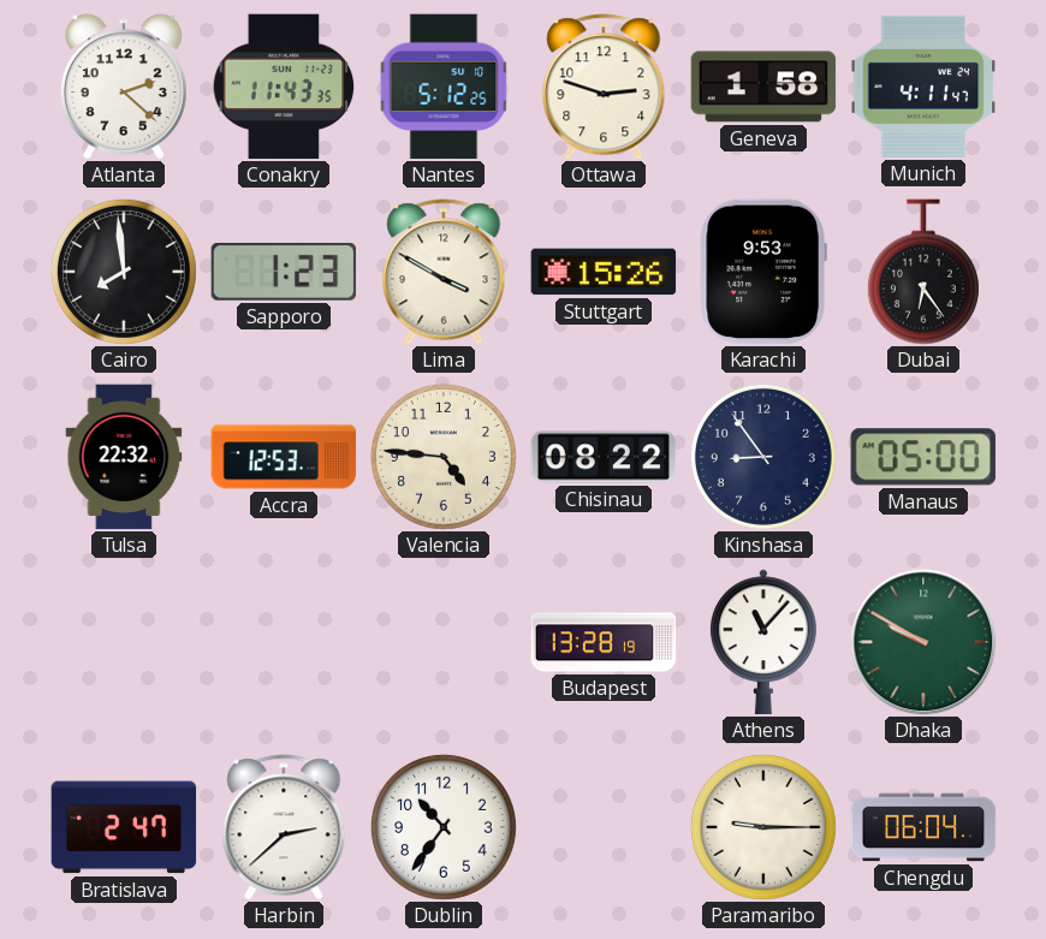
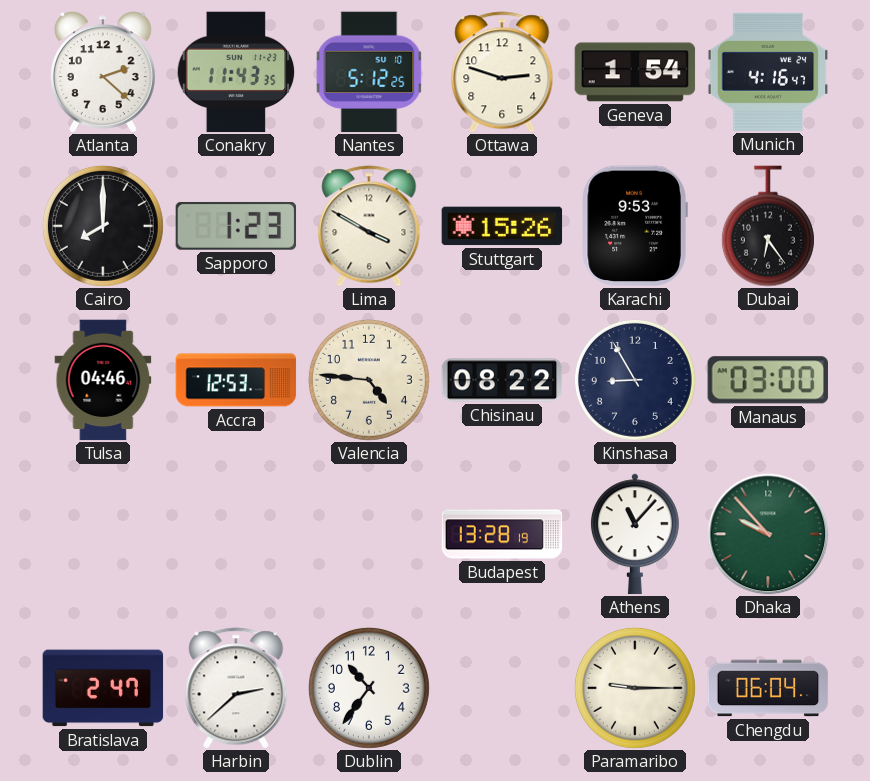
Geneva: 1:58 -> 1:54
Munich: 4:11 -> 4:16
Cairo: 7:59 -> 8:00
Tulsa: 22:32 -> 04:46
Kinshasa: 8:54 -> 8:55
Manaus: 05:00 -> 03:00
Dhaka: 9:50 -> 9:53
